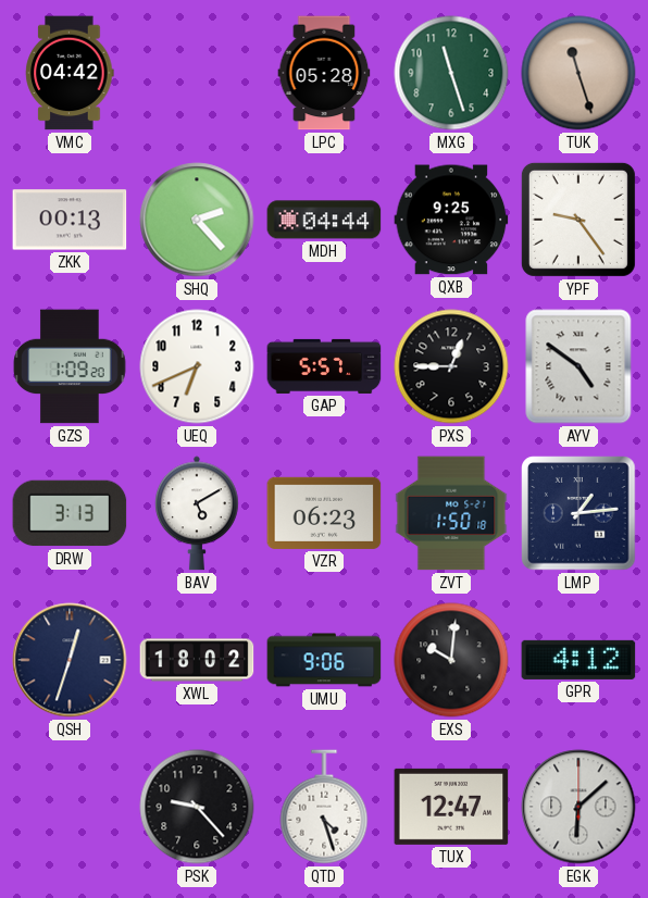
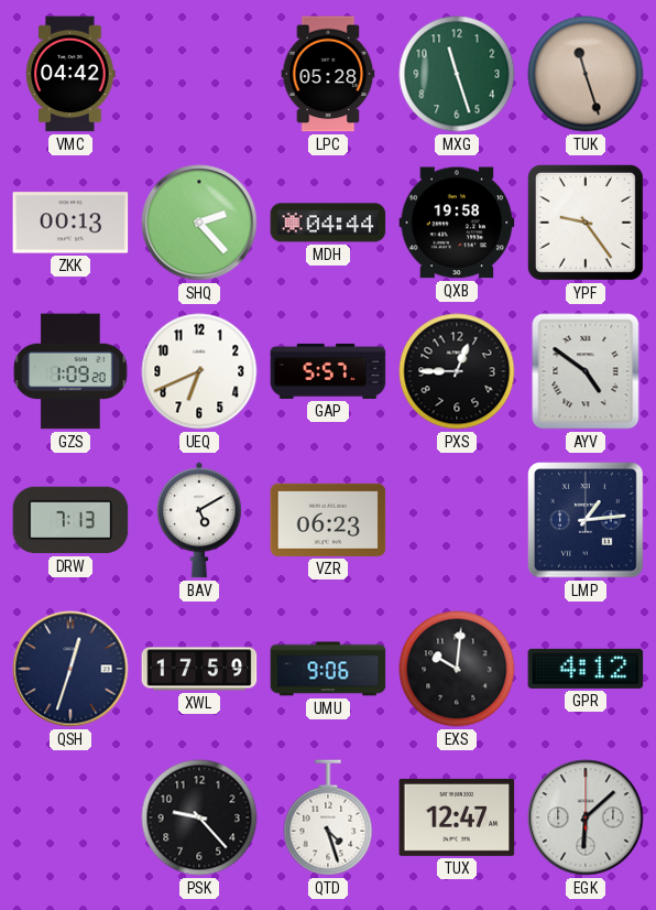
QXB: 9:25 -> 19:58
DRW: 3:13 -> 7:13
ZVT: 1:50 -> none
XWL: 18:02 -> 17:59
